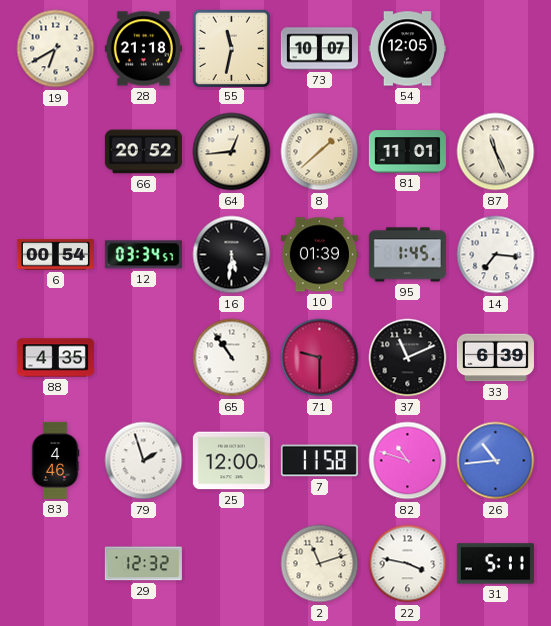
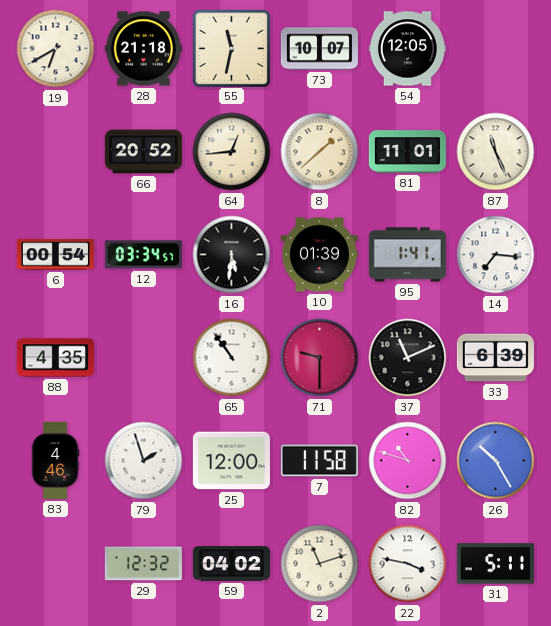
95: 1:45 -> 1:41
26: 10:44 -> 10:25
59: none -> 04:02
